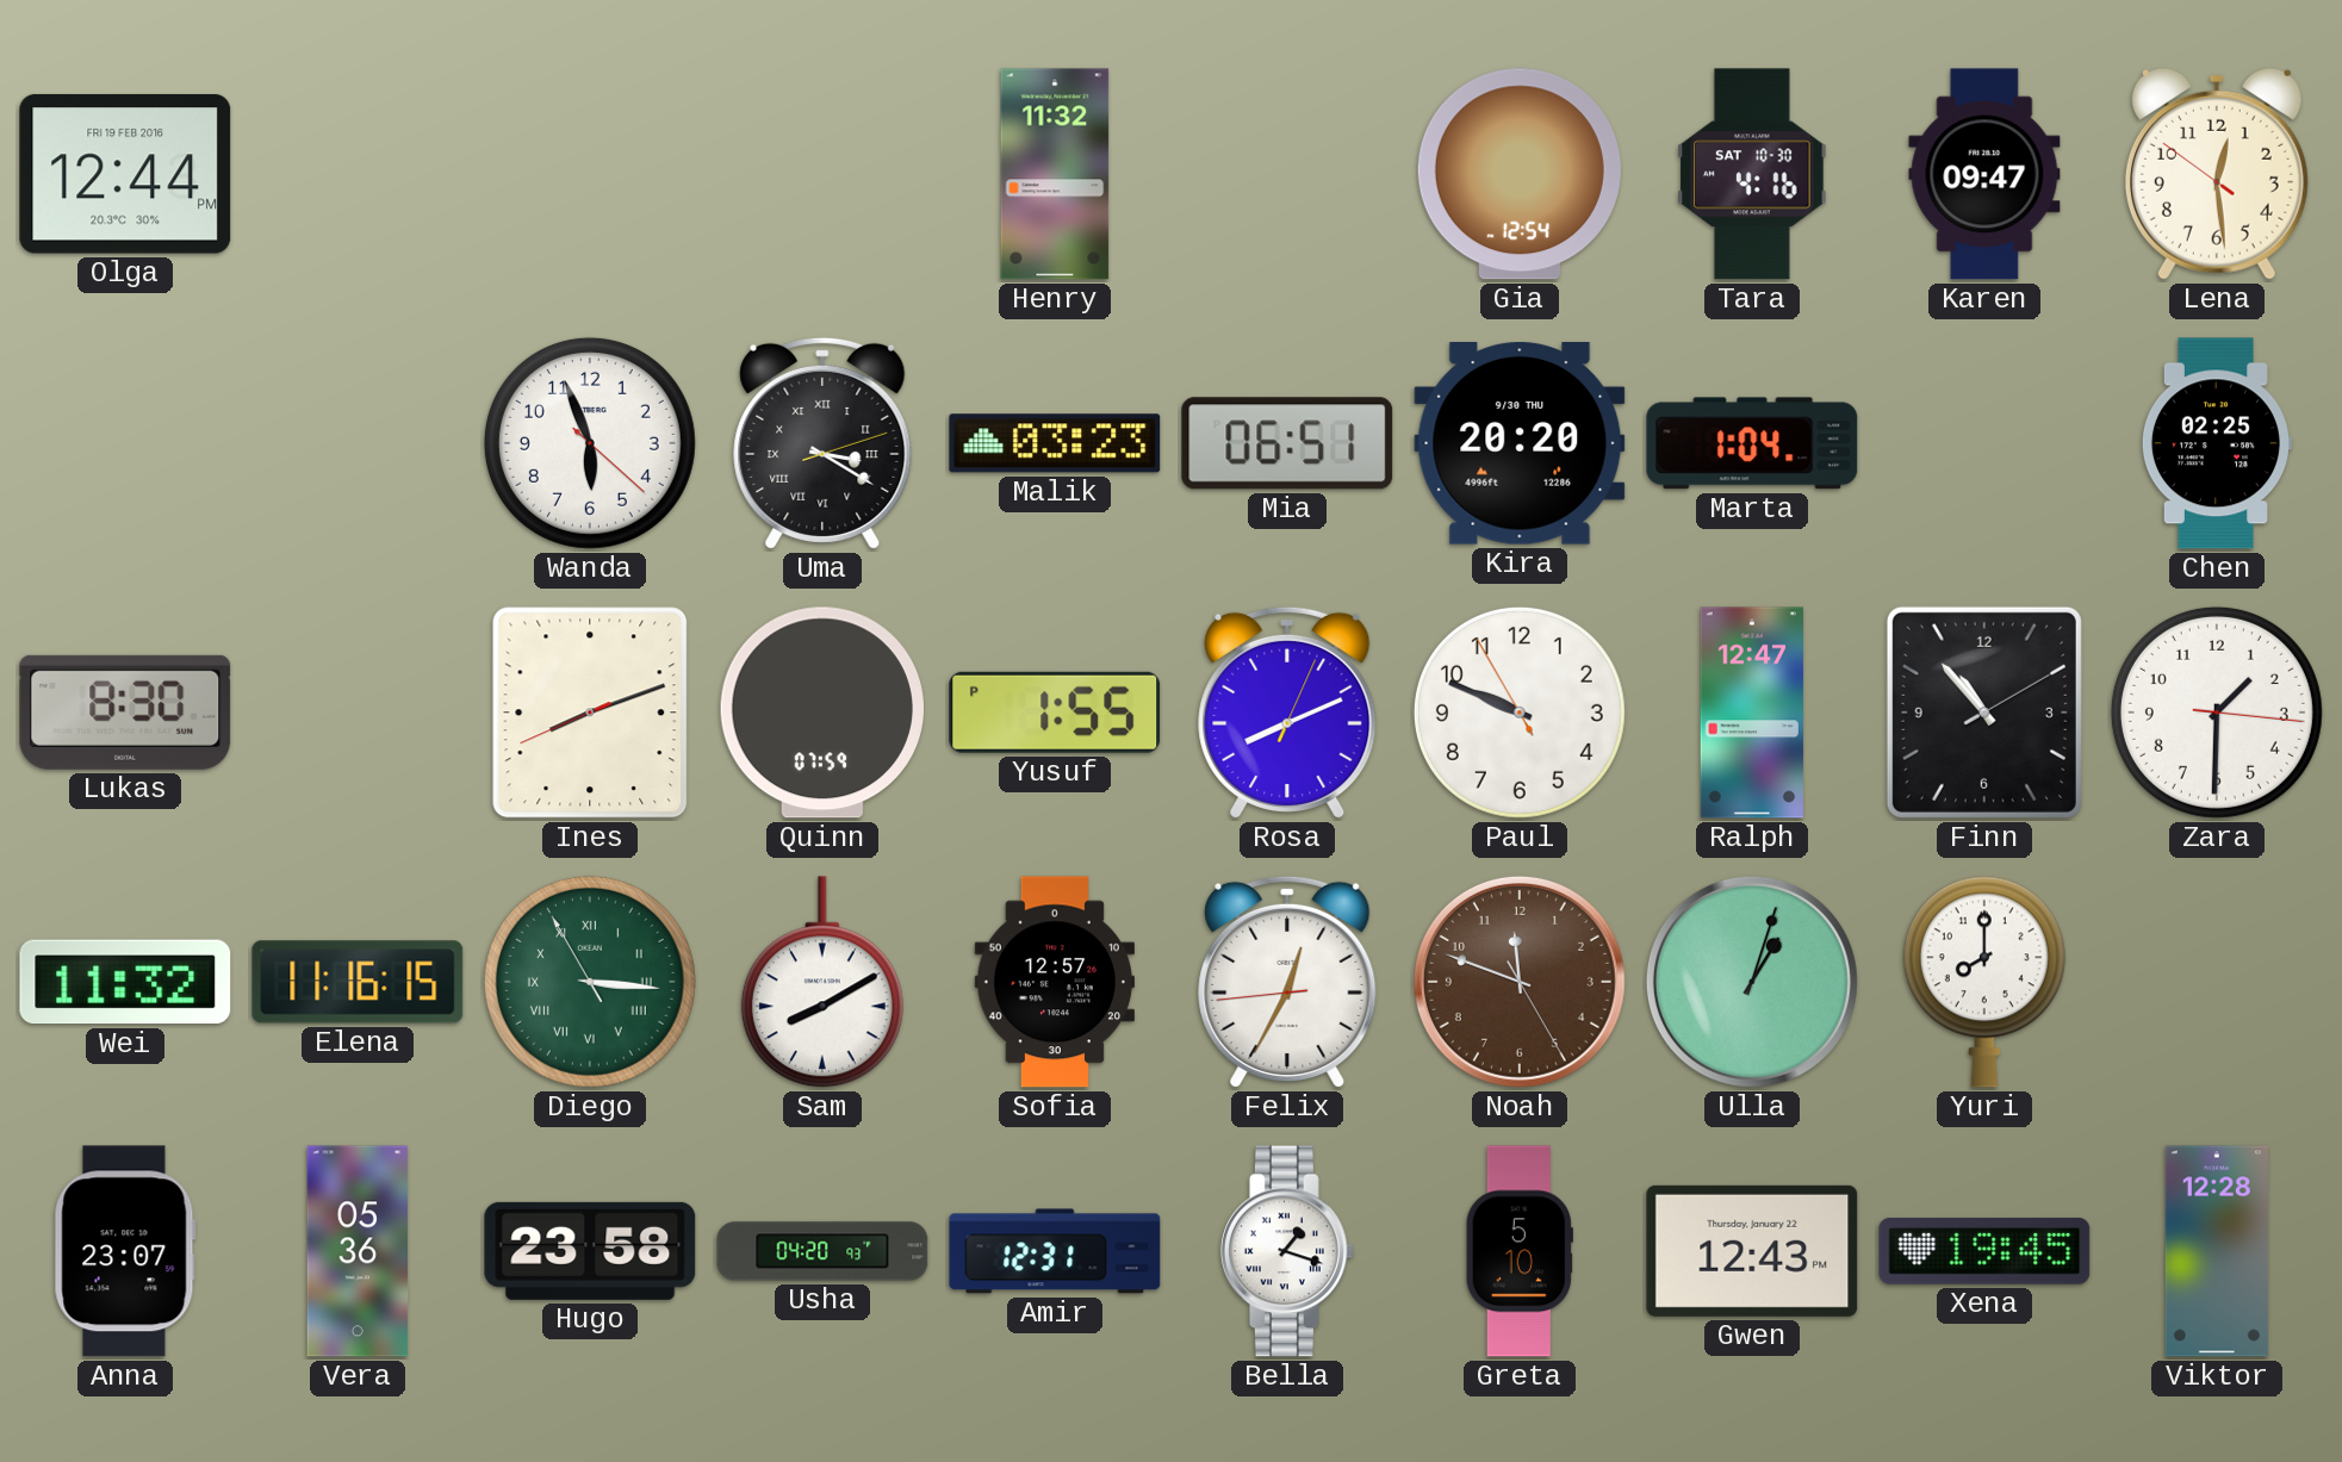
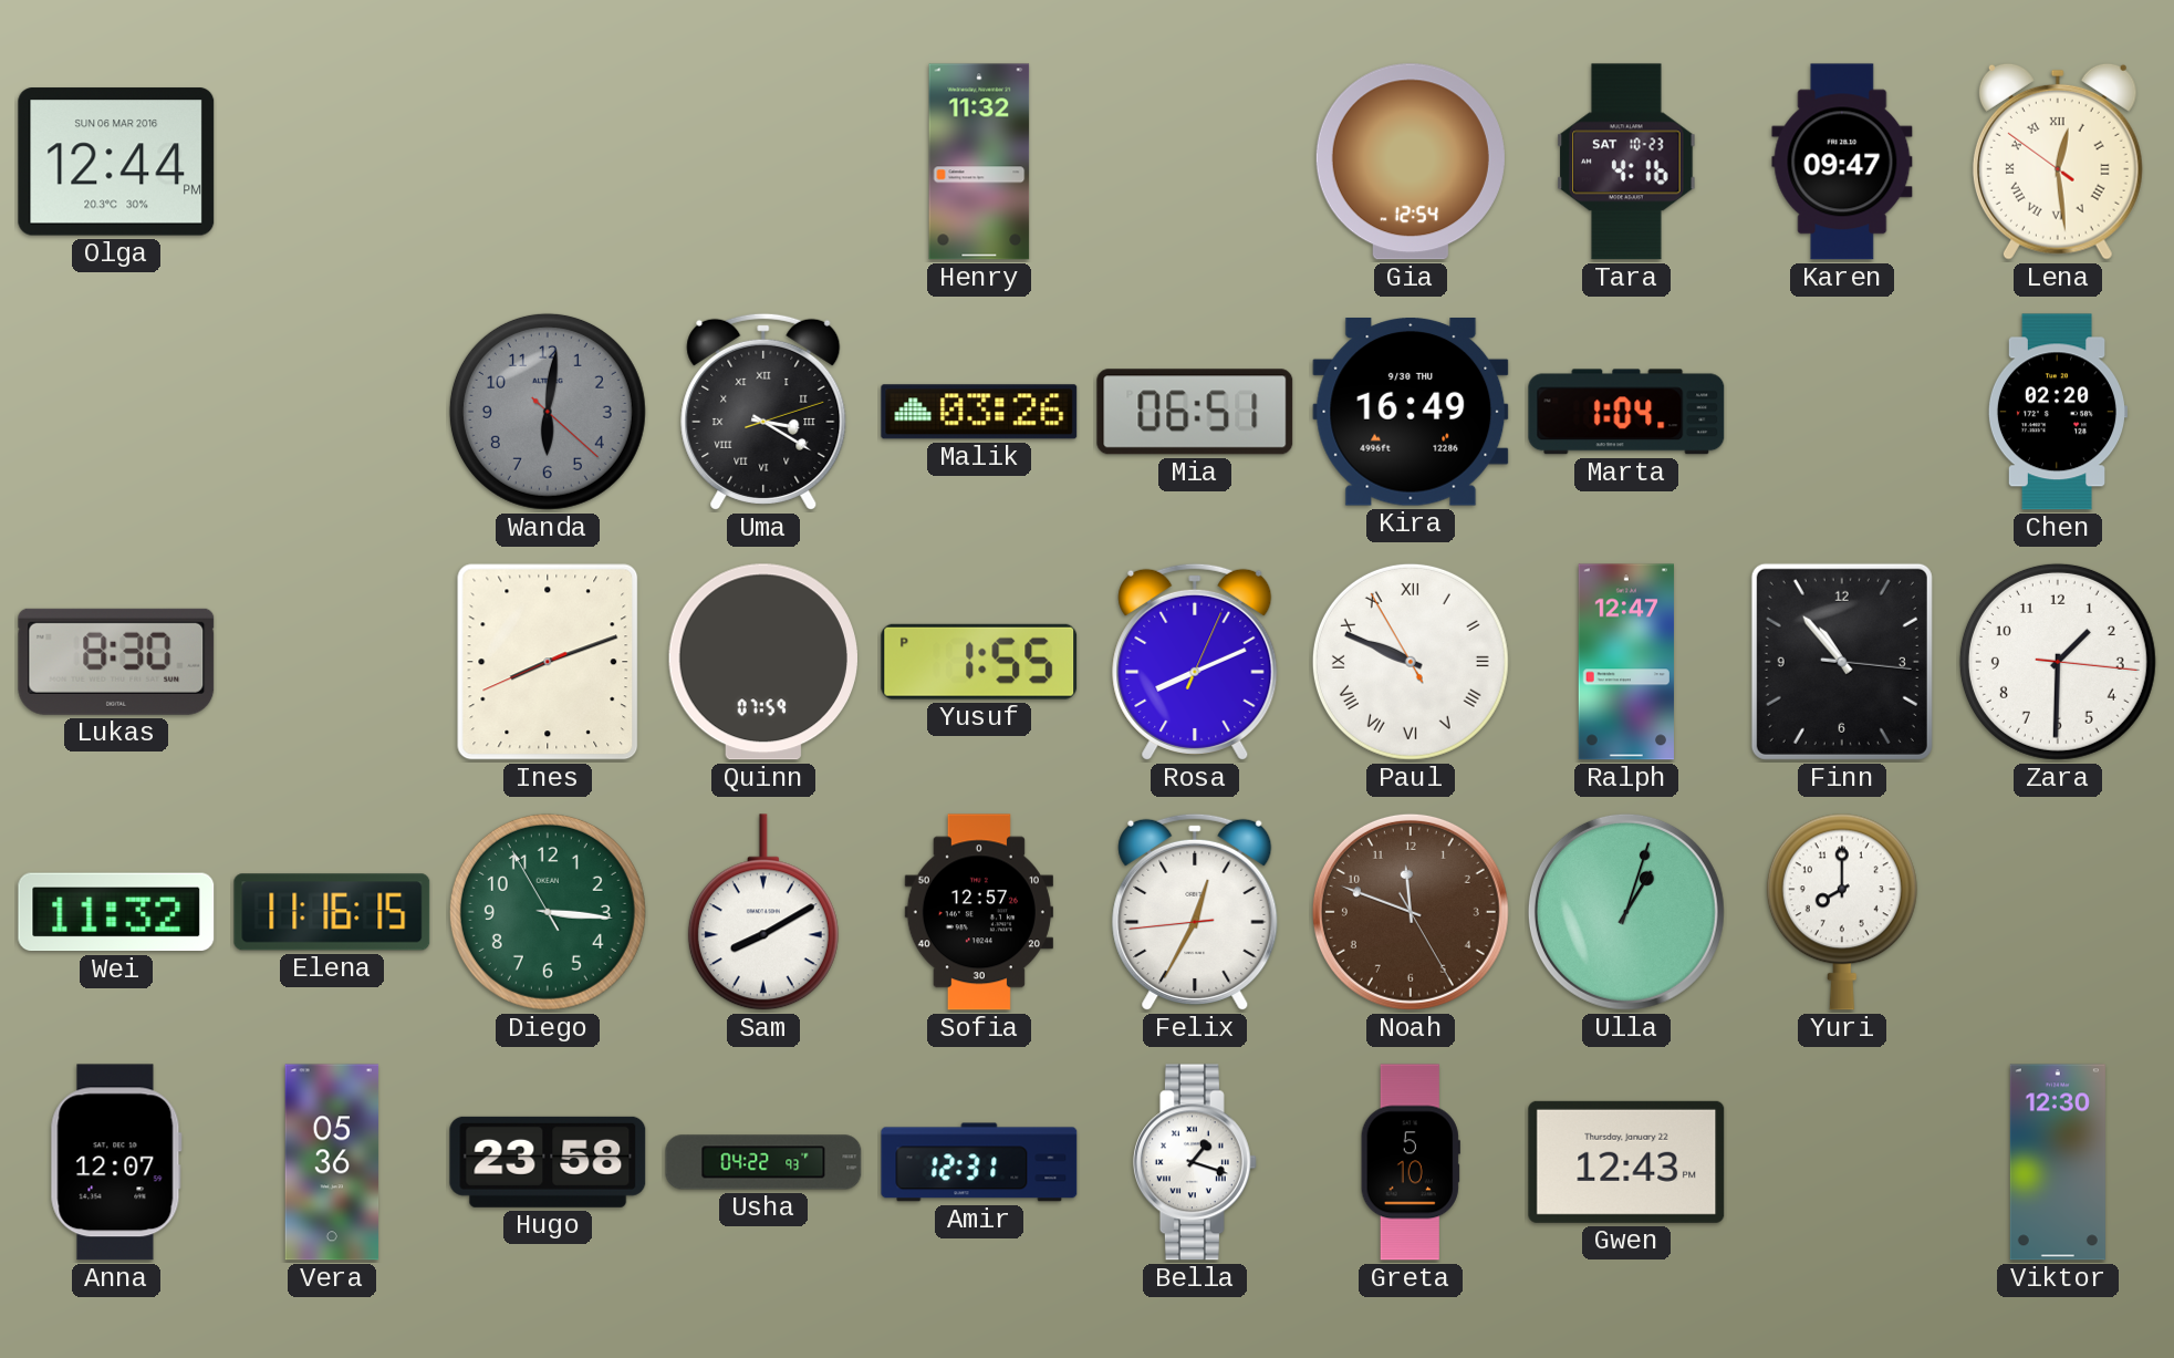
Olga date: FRI 19 FEB 2016 -> SUN 06 MAR 2016
Tara date: SAT 10-30 -> SAT 10-23
Lena numerals: Arabic -> Roman
Wanda: 5:56 -> 6:01
Wanda dial: white -> grey
Malik: 03:23 -> 03:26
Kira: 20:20 -> 16:49
Chen: 02:25 -> 02:20
Paul numerals: Arabic -> Roman
Finn: 10:53:10 -> 10:53:16
Diego numerals: Roman -> Arabic
Anna: 23:07 -> 12:07
Usha: 04:20 -> 04:22
Xena: 19:45 -> none
Viktor: 12:28 -> 12:30
